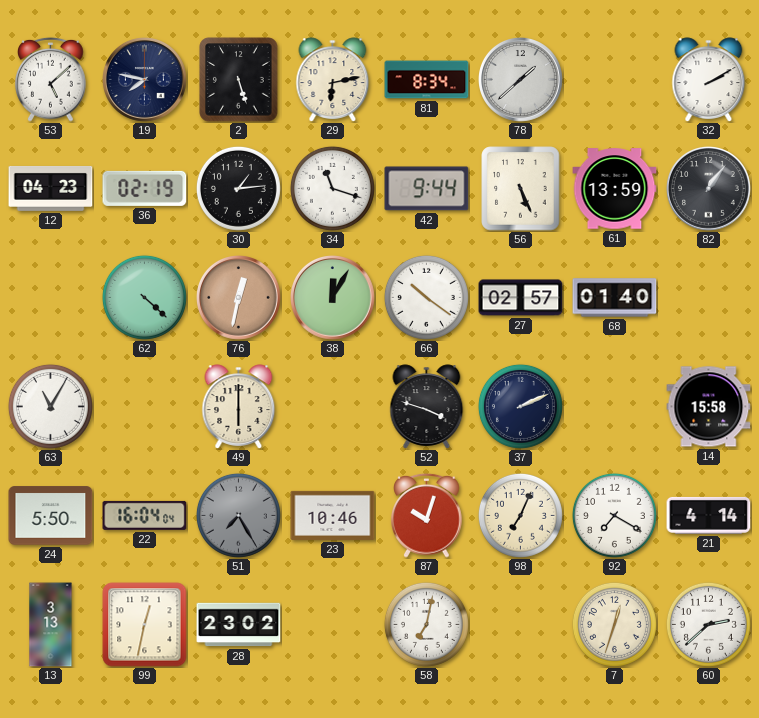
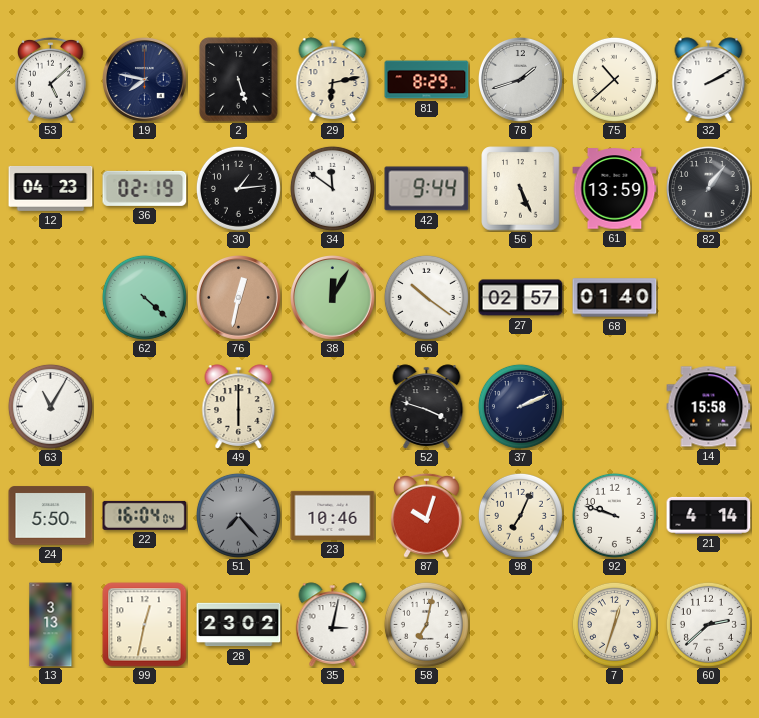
81: 8:34 -> 8:29
78: 1:38 -> 1:42
75: none -> 10:38
34: 11:18 -> 11:51
51: 7:25 -> 7:23
92: 7:20 -> 9:48
35: none -> 3:02
